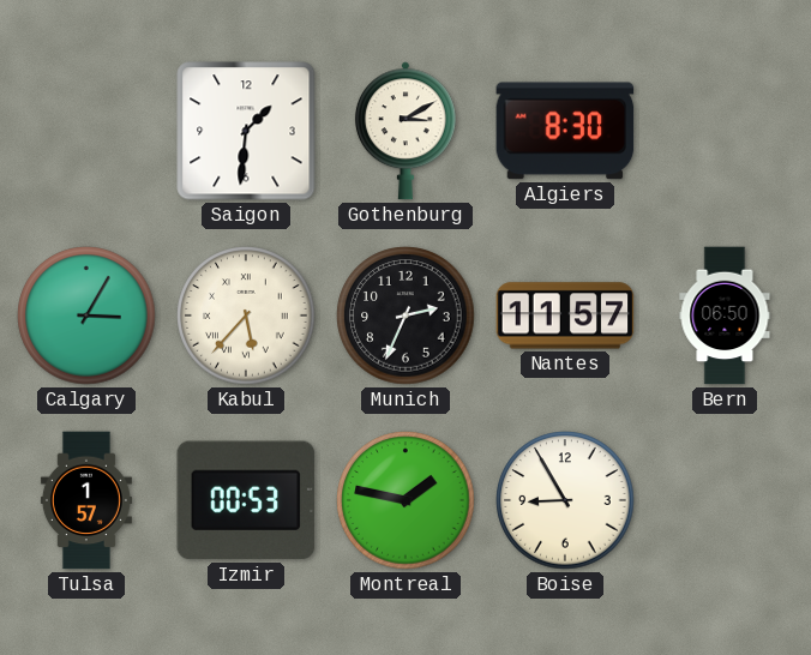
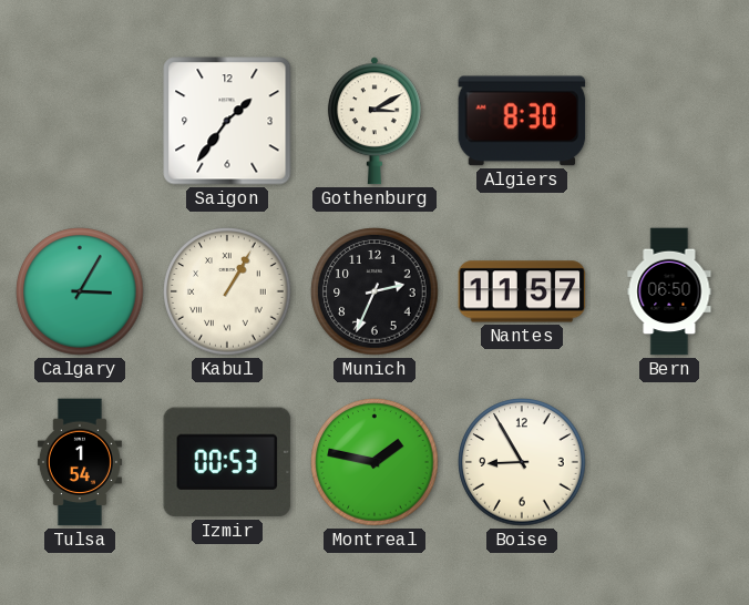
Saigon: 1:31 -> 1:36
Kabul: 5:37 -> 1:05
Tulsa: 1:57 -> 1:54
